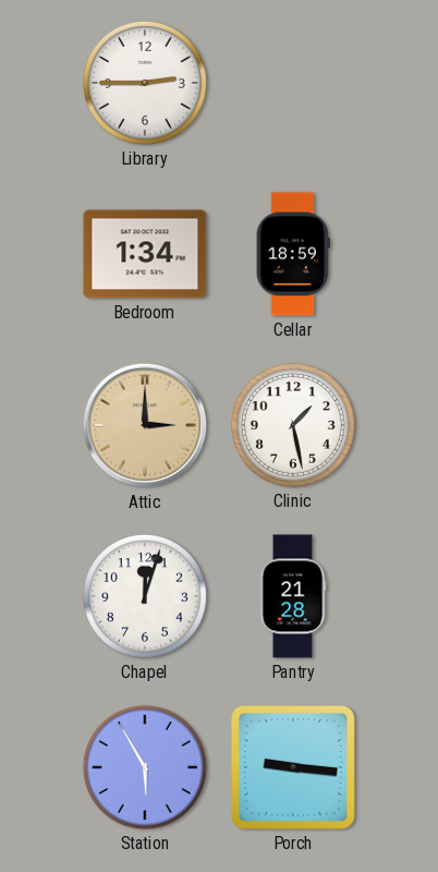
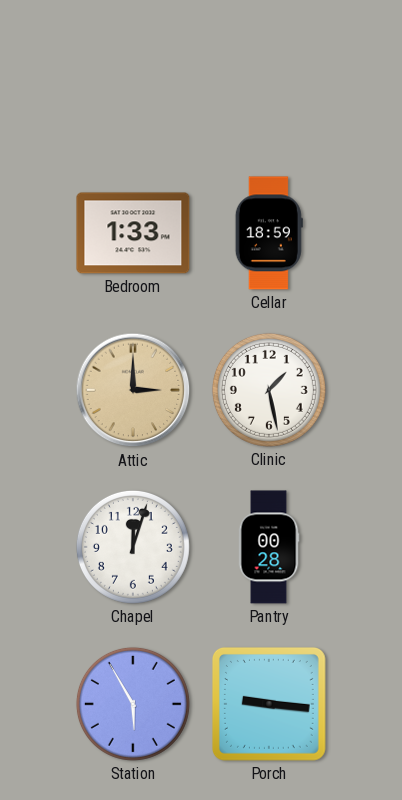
Library: 2:45 -> none
Bedroom: 1:34 -> 1:33
Pantry: 21:28 -> 00:28
